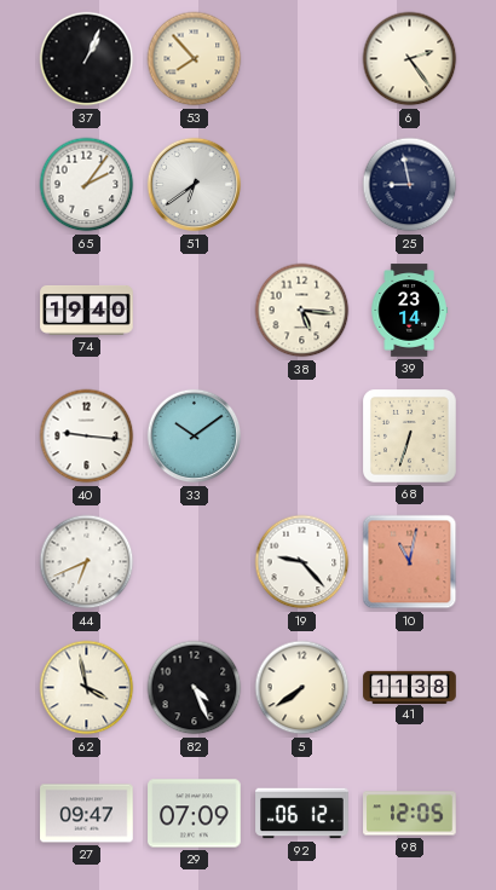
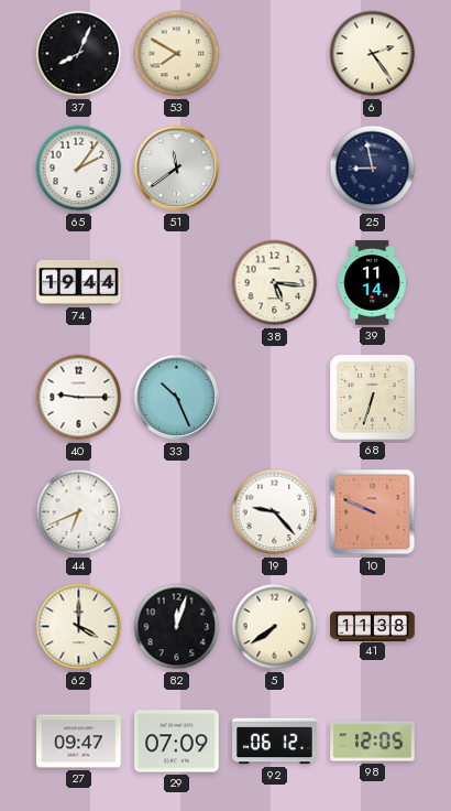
37: 1:04 -> 8:04
53: 7:53 -> 7:50
51: 6:39 -> 11:39
74: 19:40 -> 19:44
39: 23:14 -> 11:14
40: 9:16 -> 9:15
33: 10:09 -> 10:26
10: 11:02 -> 9:49
62: 3:58 -> 4:00
82: 4:26 -> 12:03
